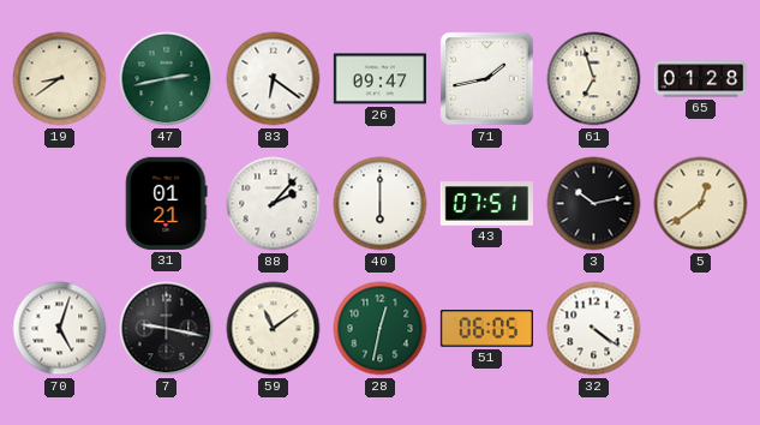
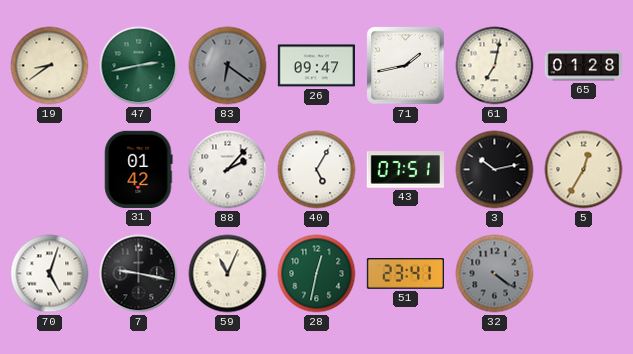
83 dial: white -> grey
61: 6:57 -> 7:02
31: 01:21 -> 01:42
40: 6:00 -> 5:05
5: 12:39 -> 12:35
59: 11:09 -> 11:04
51: 06:05 -> 23:41
32 dial: white -> grey
